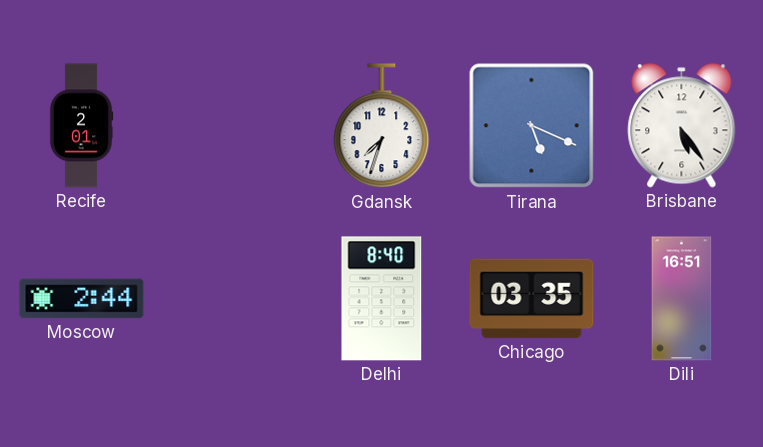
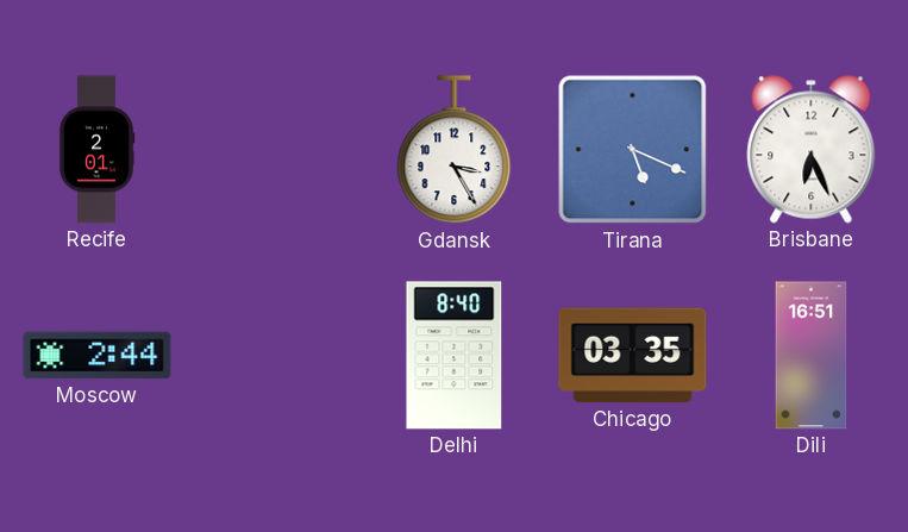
Gdansk: 7:33 -> 3:25
Brisbane: 5:24 -> 6:26
